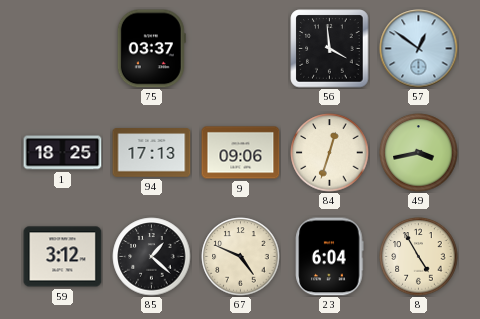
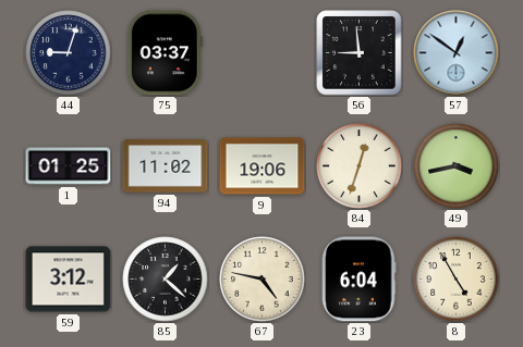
44: none -> 9:03
56: 3:59 -> 8:59
1: 18:25 -> 01:25
94: 17:13 -> 11:02
9: 09:06 -> 19:06
67: 4:49 -> 4:47
